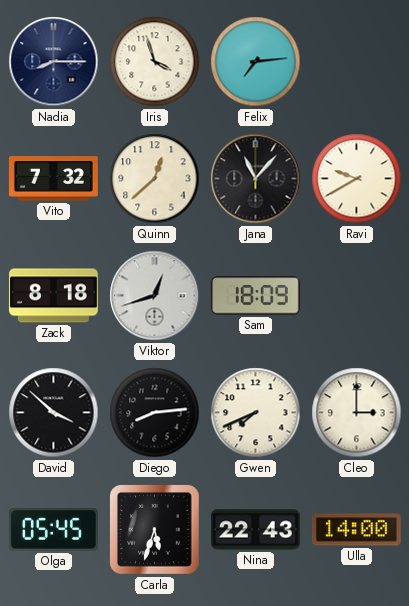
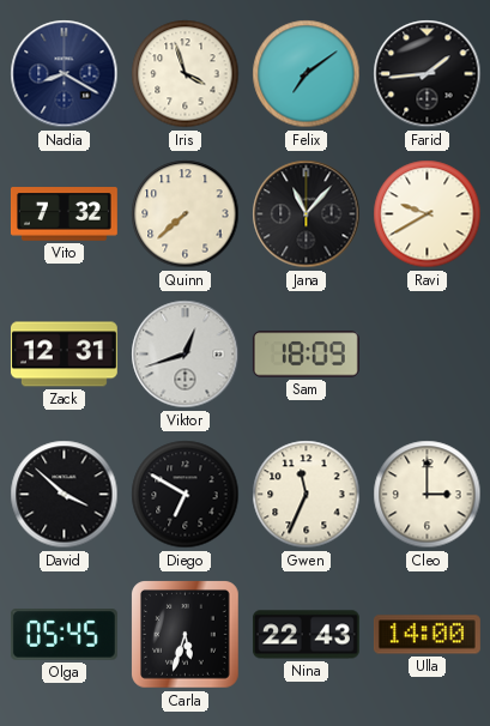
Nadia: 8:15 -> 8:20
Felix: 7:14 -> 7:09
Farid: none -> 1:44
Quinn: 12:38 -> 7:38
Zack: 8:18 -> 12:31
Diego: 8:14 -> 6:50
Gwen: 7:41 -> 11:34
